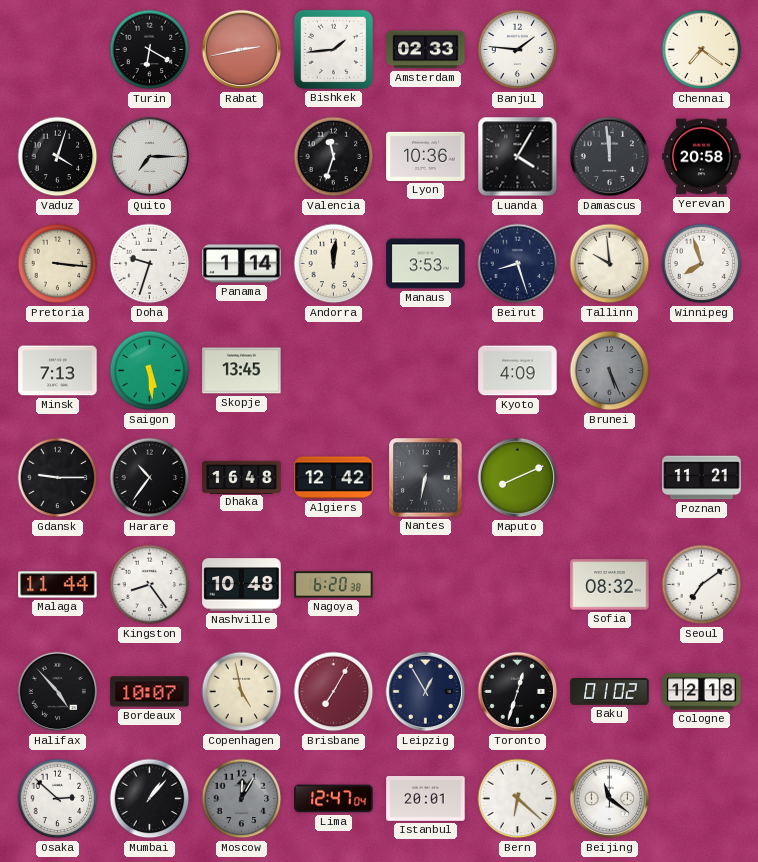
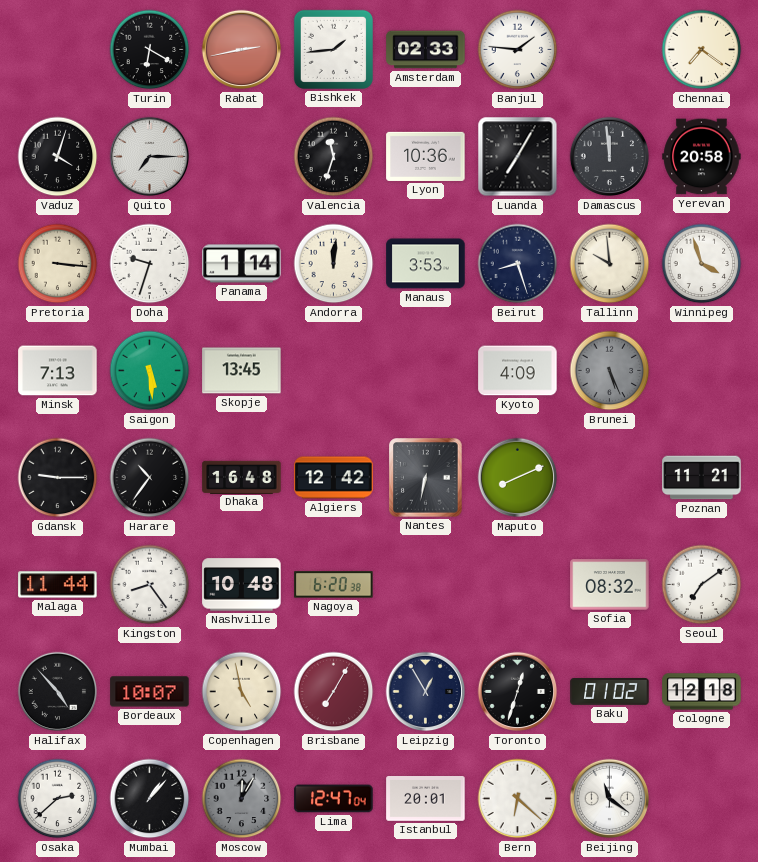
Luanda: 4:05 -> 7:05
Winnipeg: 7:57 -> 3:57
Osaka: 2:52 -> 2:38
